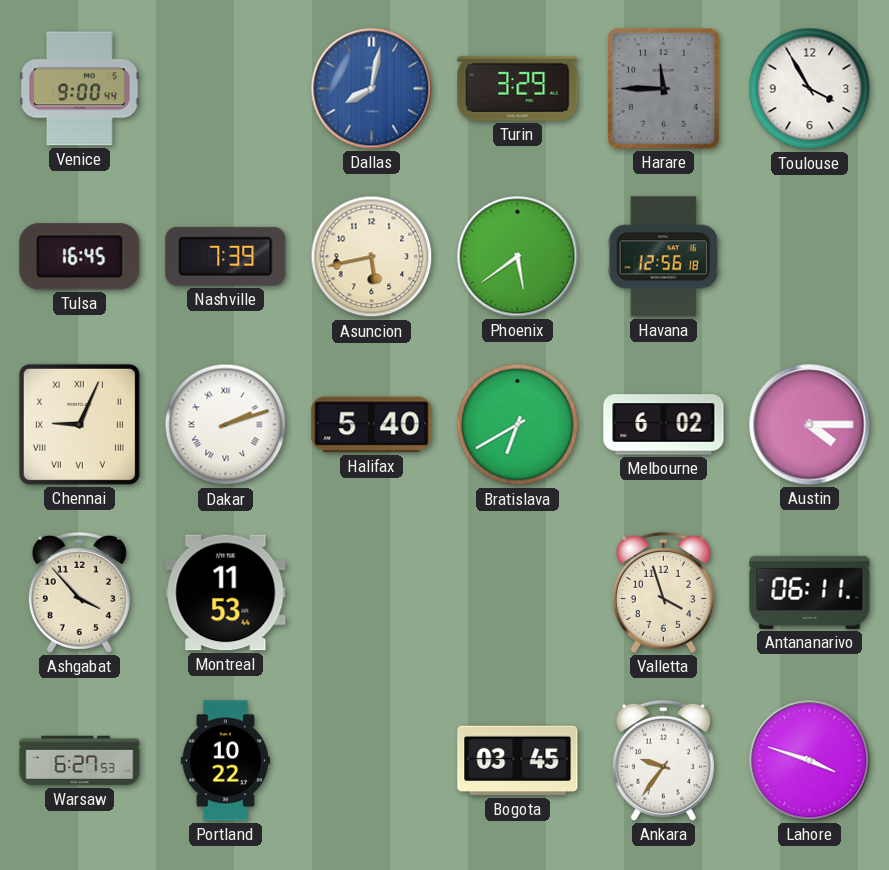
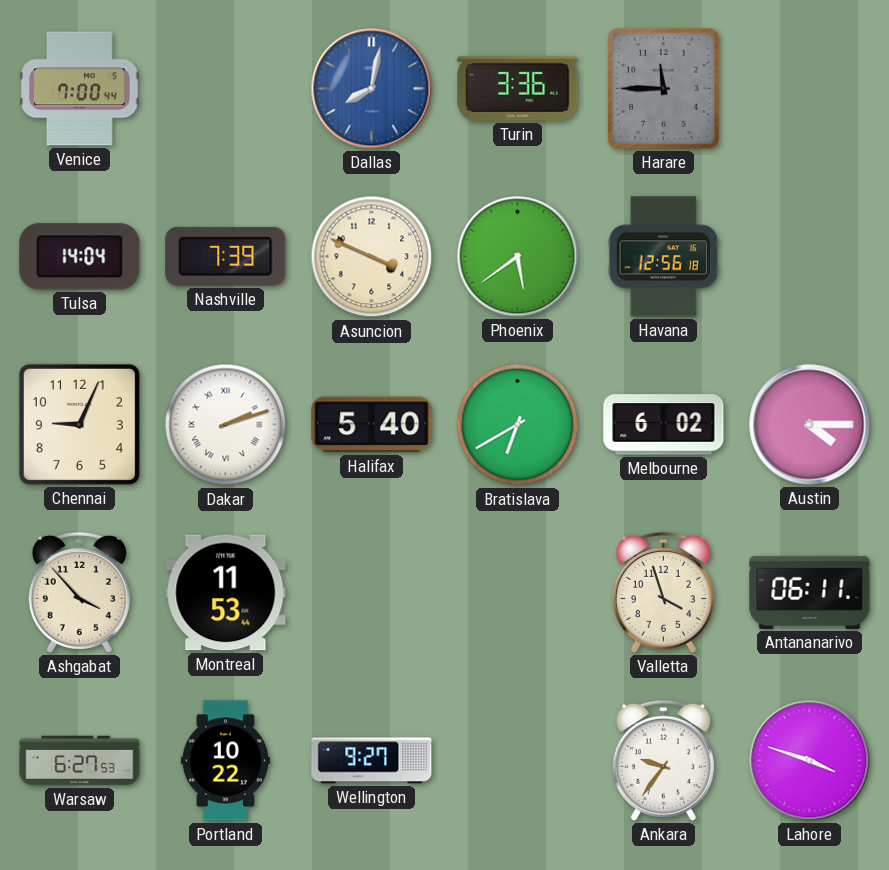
Venice: 9:00 -> 7:00
Turin: 3:29 -> 3:36
Toulouse: 3:55 -> none
Tulsa: 16:45 -> 14:04
Asuncion: 5:43 -> 3:49
Chennai numerals: Roman -> Arabic
Wellington: none -> 9:27
Bogota: 03:45 -> none
